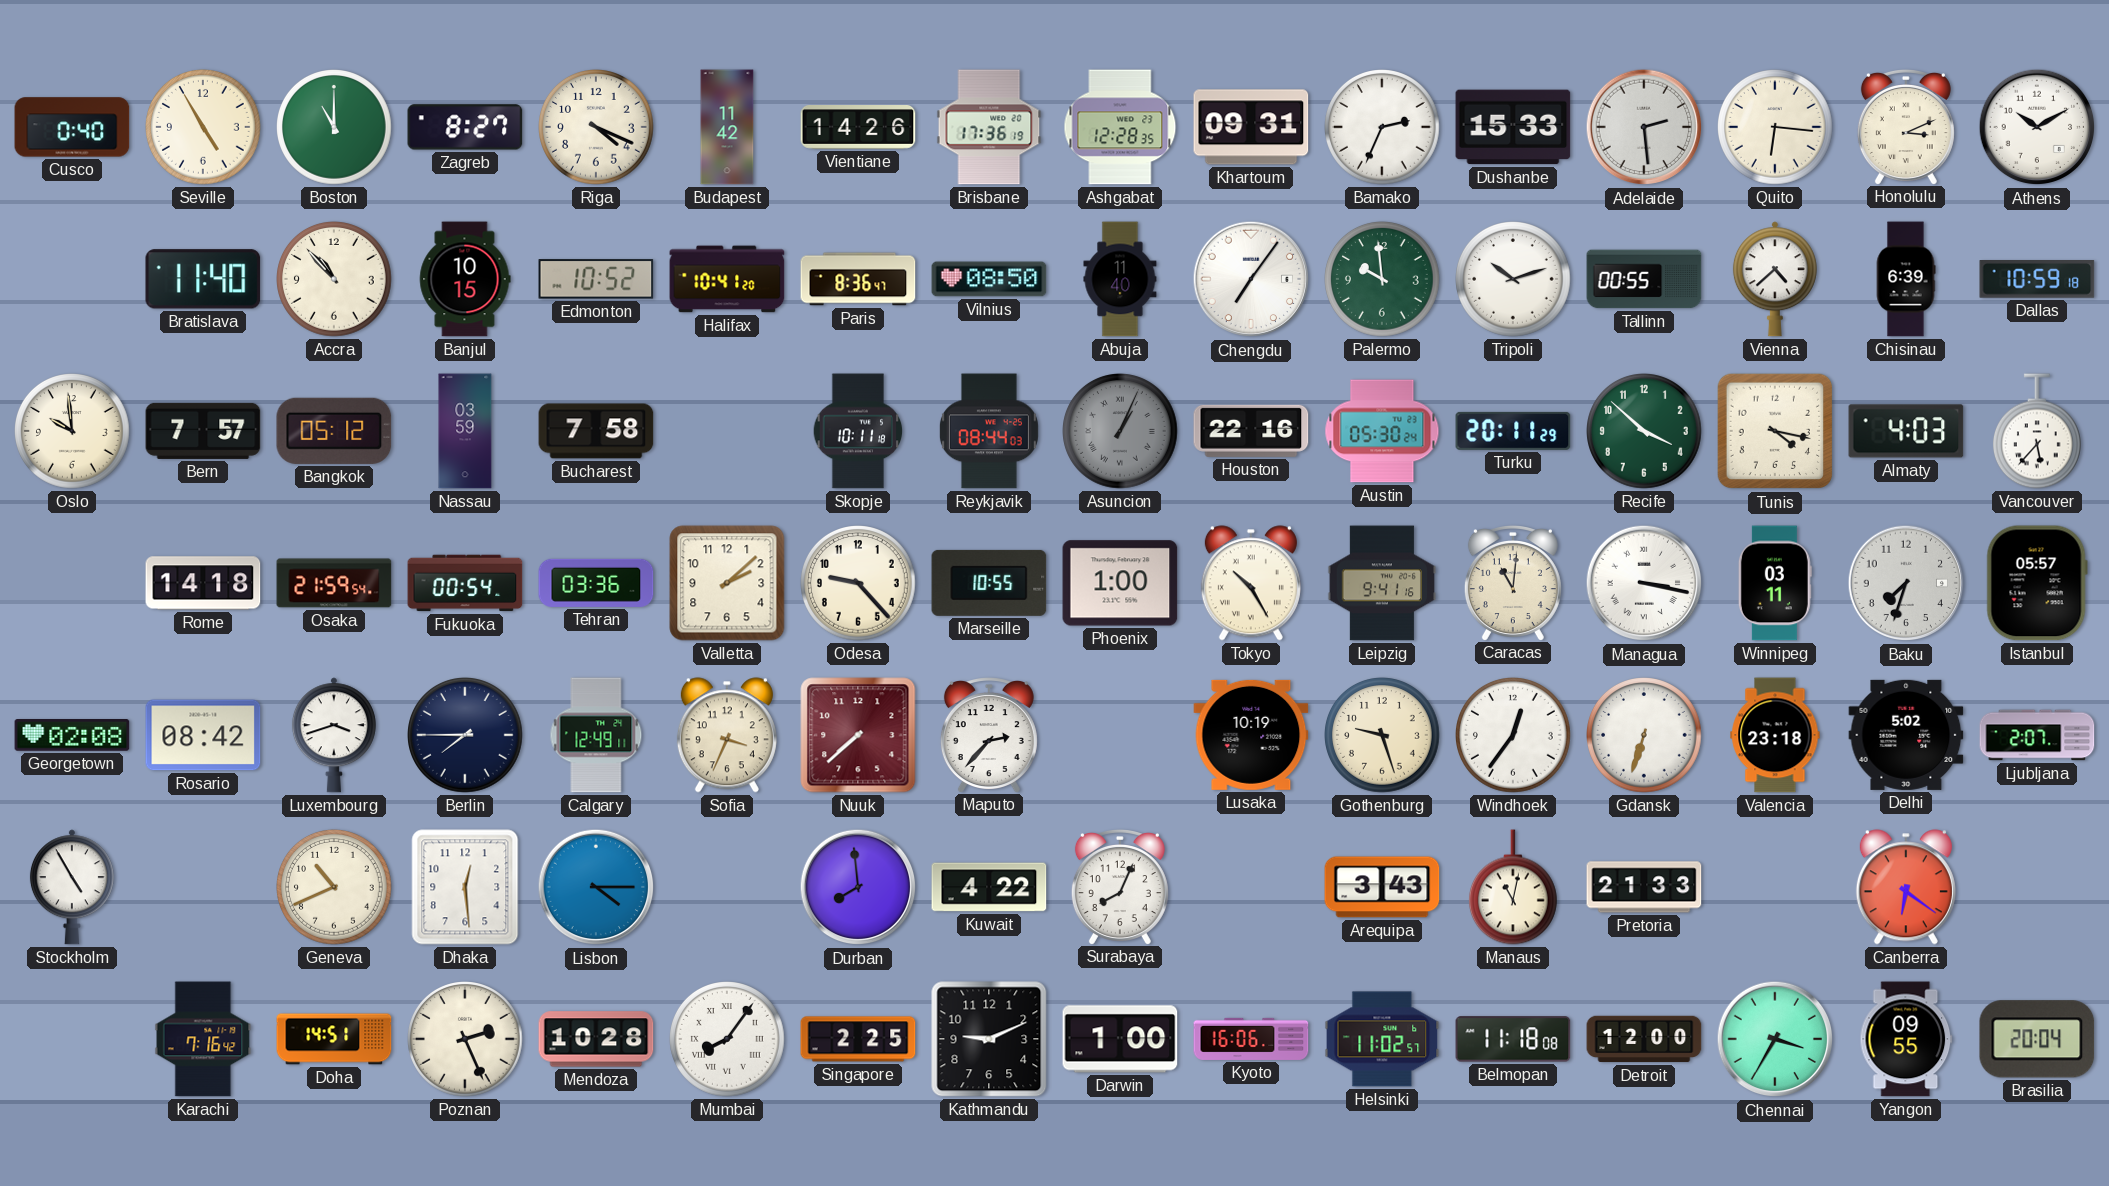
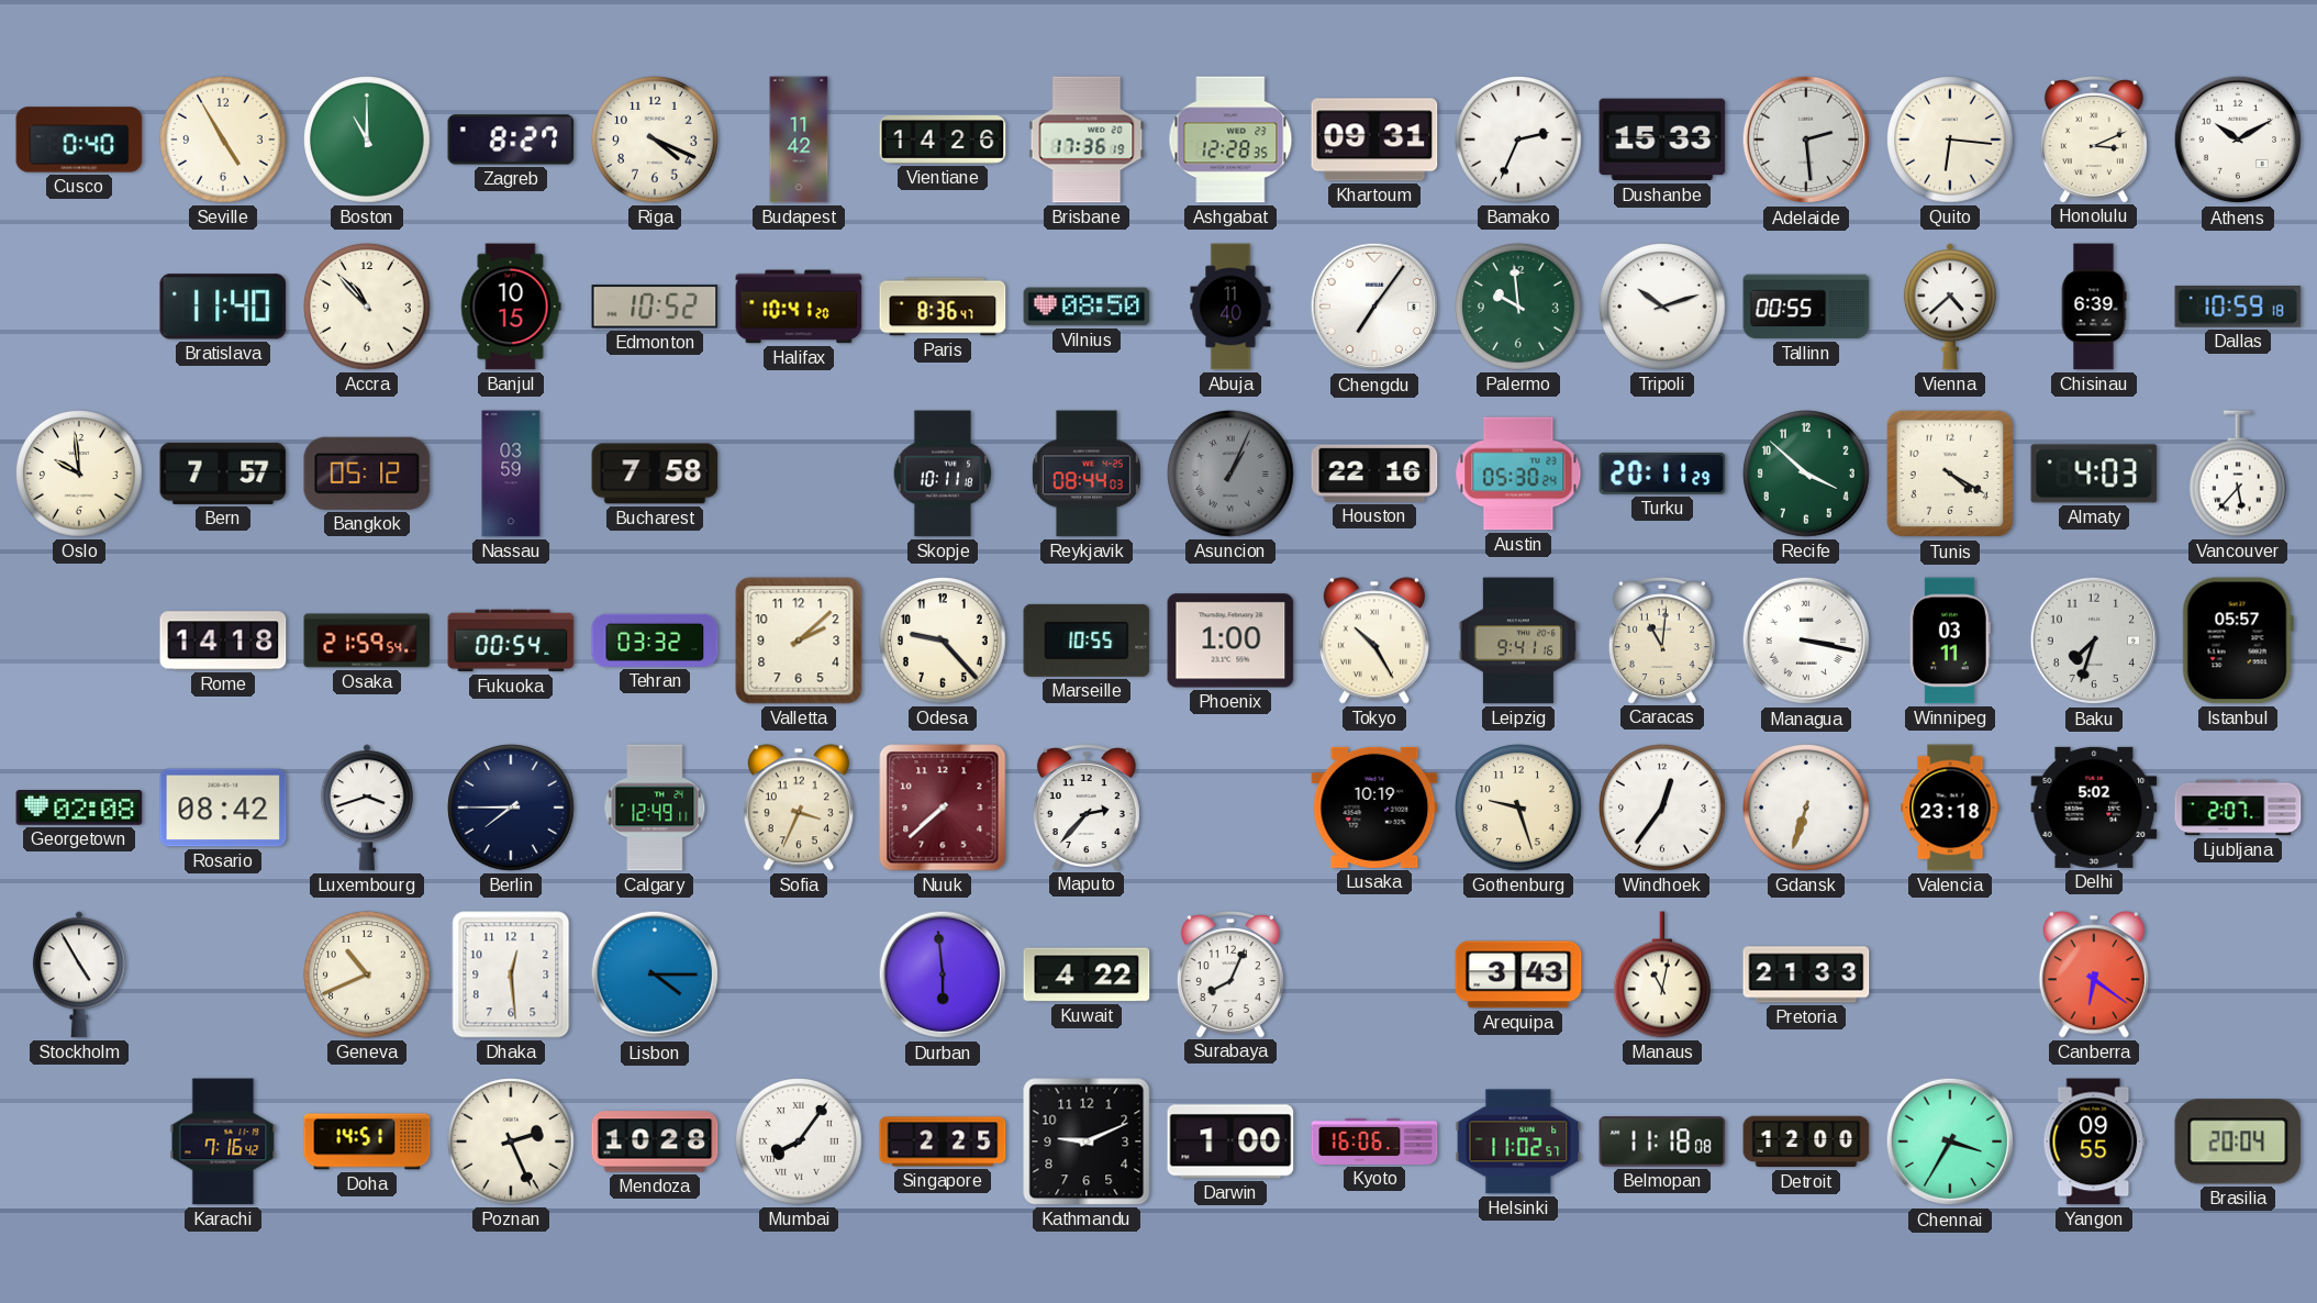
Tunis: 4:17 -> 4:20
Tehran: 03:36 -> 03:32
Durban: 7:59 -> 5:59
